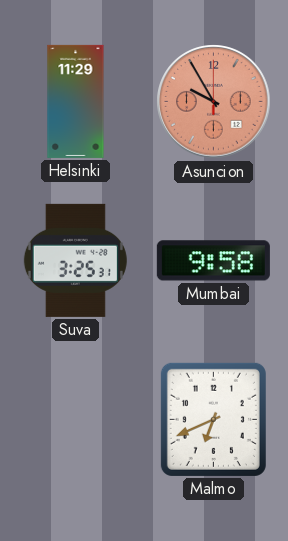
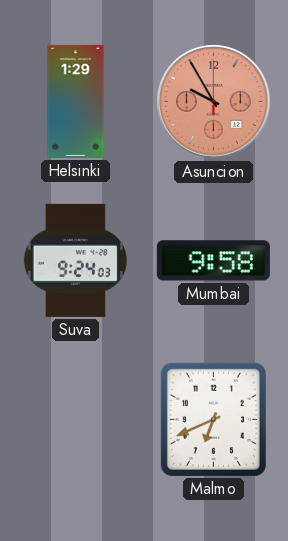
Helsinki: 11:29 -> 1:29
Suva: 3:25 -> 9:24
